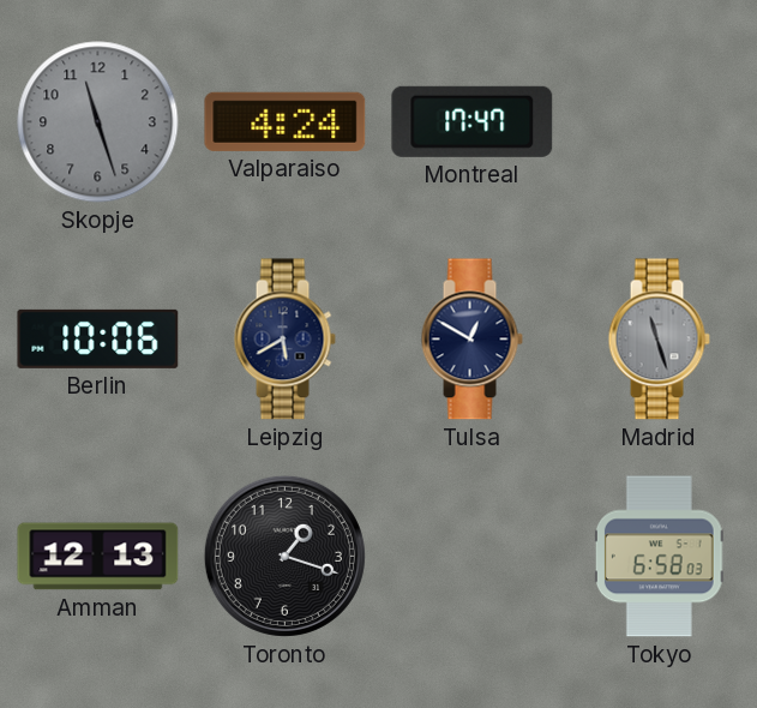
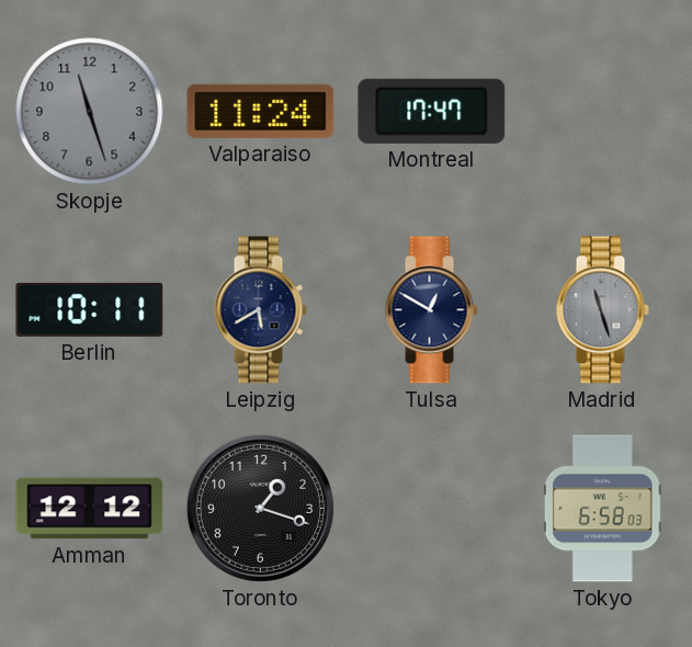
Valparaiso: 4:24 -> 11:24
Berlin: 10:06 -> 10:11
Amman: 12:13 -> 12:12
